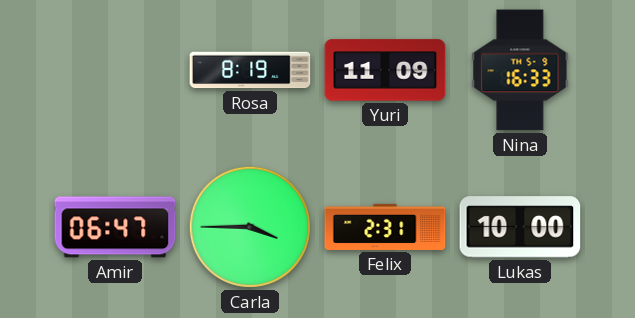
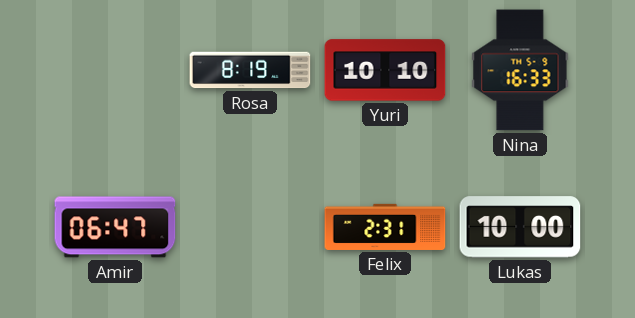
Yuri: 11:09 -> 10:10
Carla: 3:45 -> none
